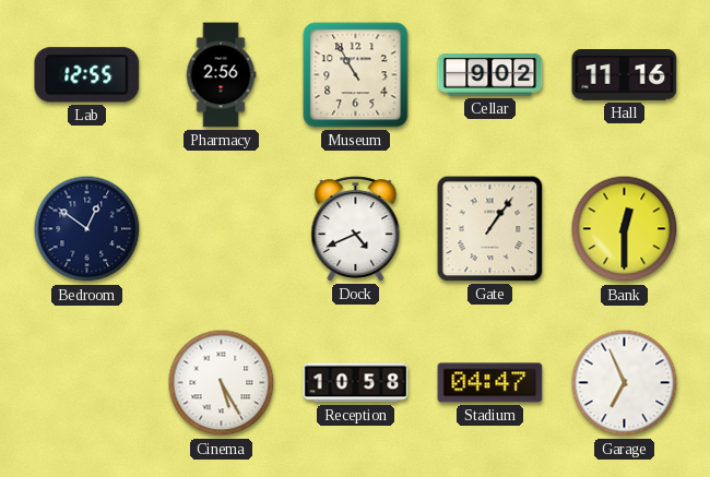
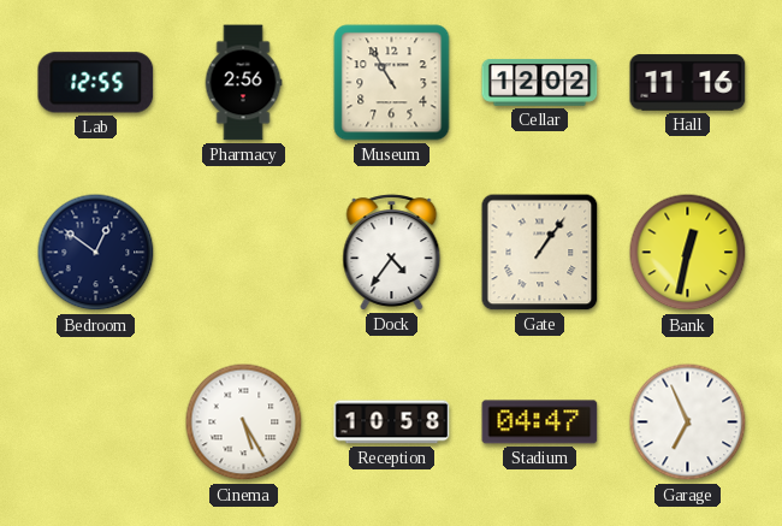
Cellar: 9:02 -> 12:02
Dock: 4:41 -> 4:36
Bank: 12:30 -> 12:32
